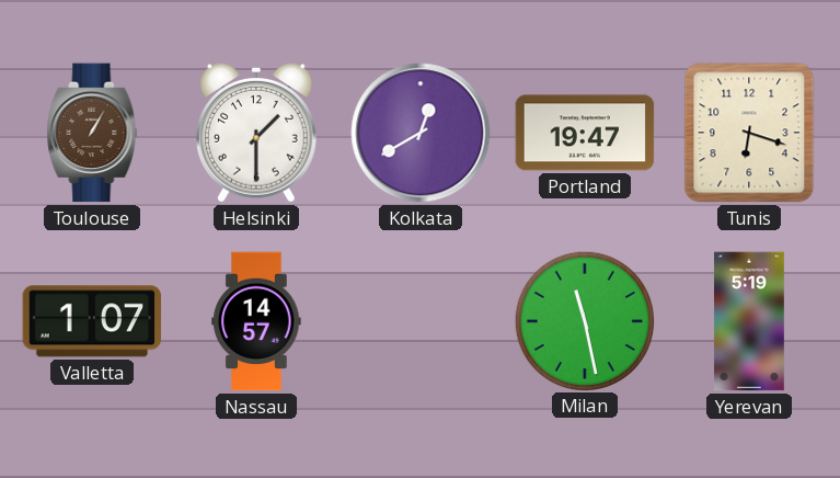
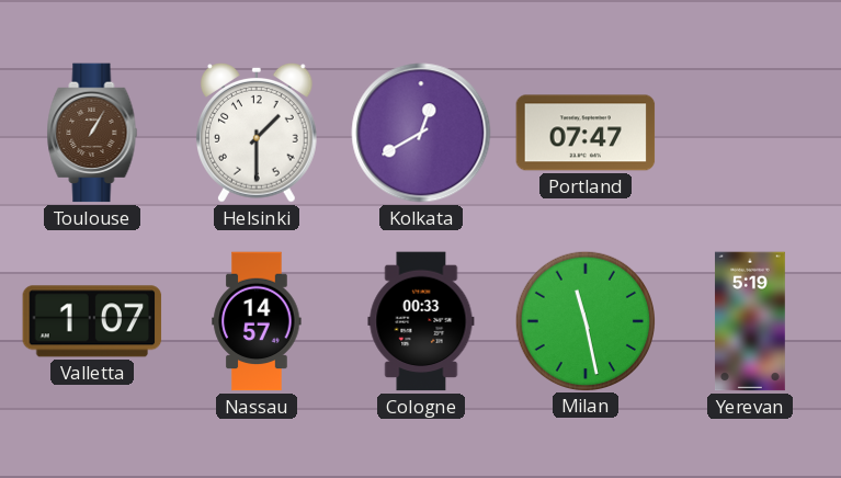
Portland: 19:47 -> 07:47
Tunis: 6:18 -> none
Cologne: none -> 00:33
